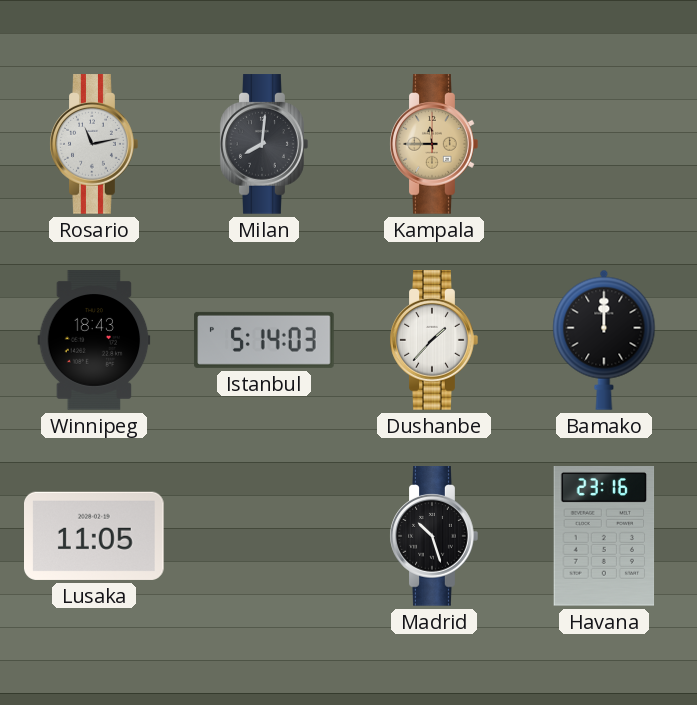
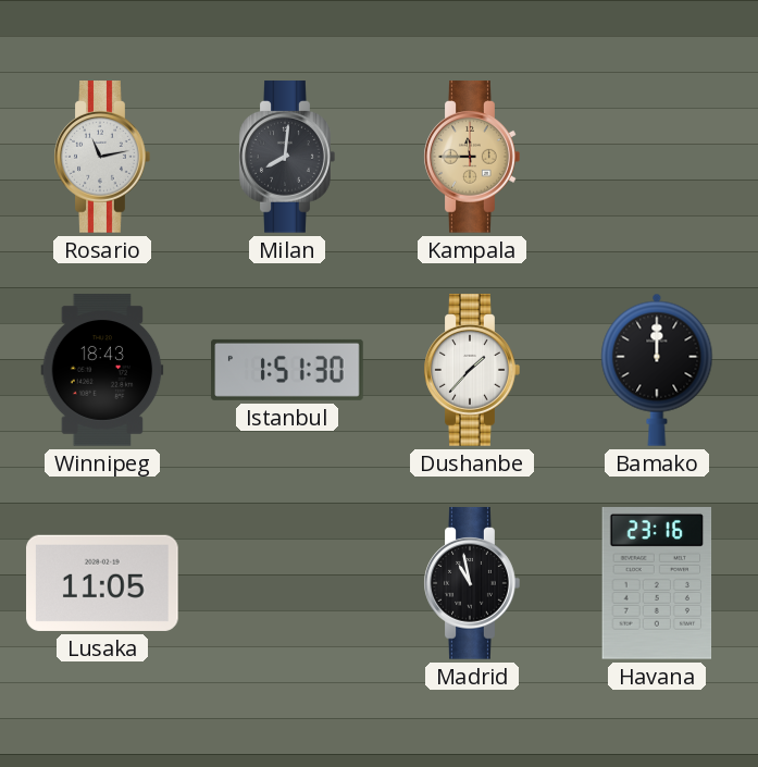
Istanbul: 5:14 -> 1:51
Madrid: 10:27 -> 10:58
